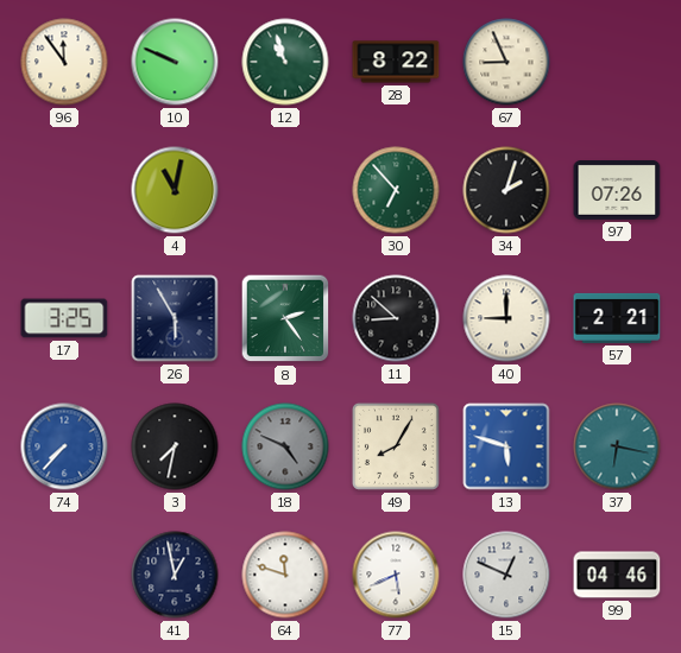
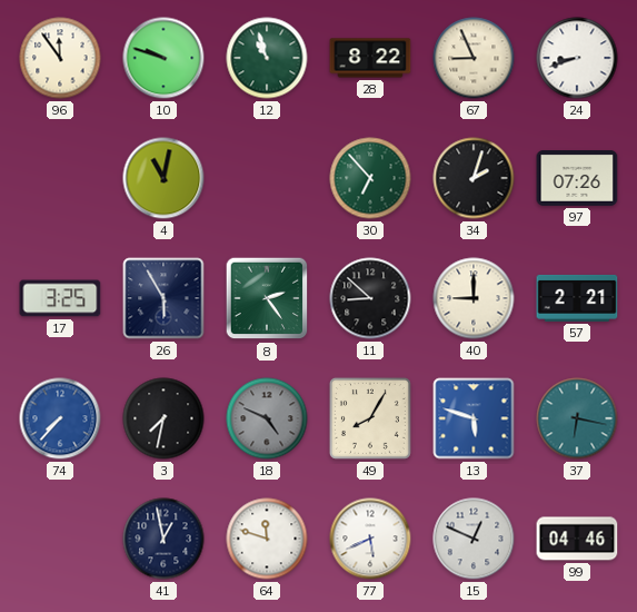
10: 9:49 -> 9:48
24: none -> 8:42
